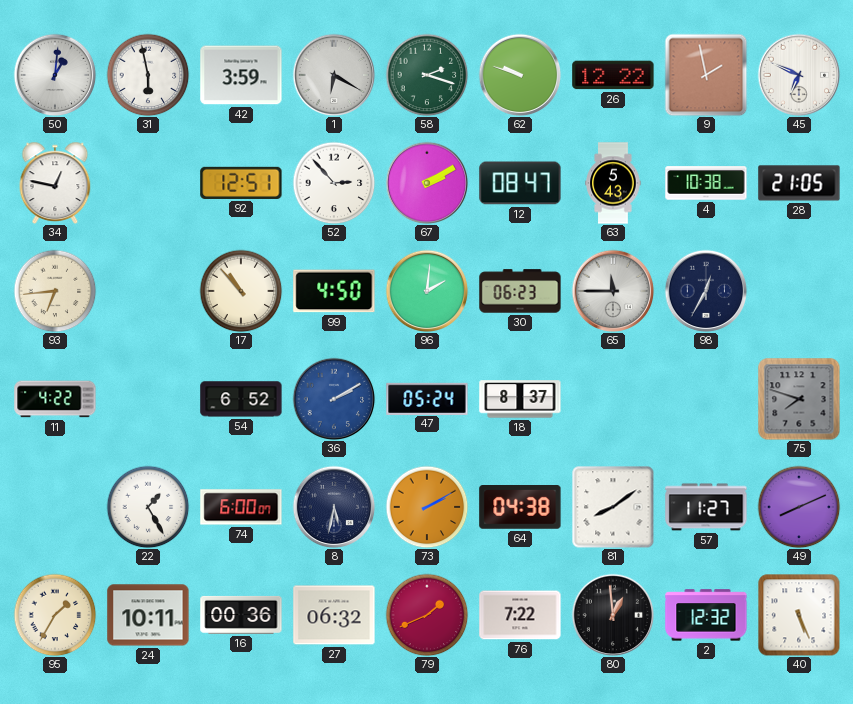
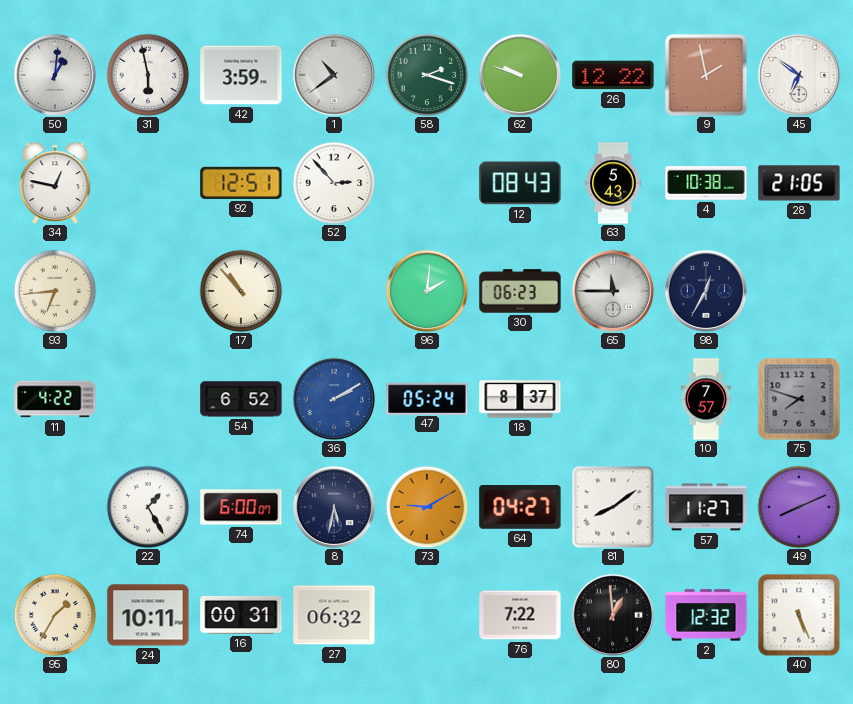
1: 6:20 -> 10:39
45: 6:49 -> 6:51
67: 2:10 -> none
12: 08:47 -> 08:43
99: 4:50 -> none
10: none -> 7:57
73: 2:10 -> 9:10
64: 04:38 -> 04:27
16: 00:36 -> 00:31
79: 1:41 -> none
